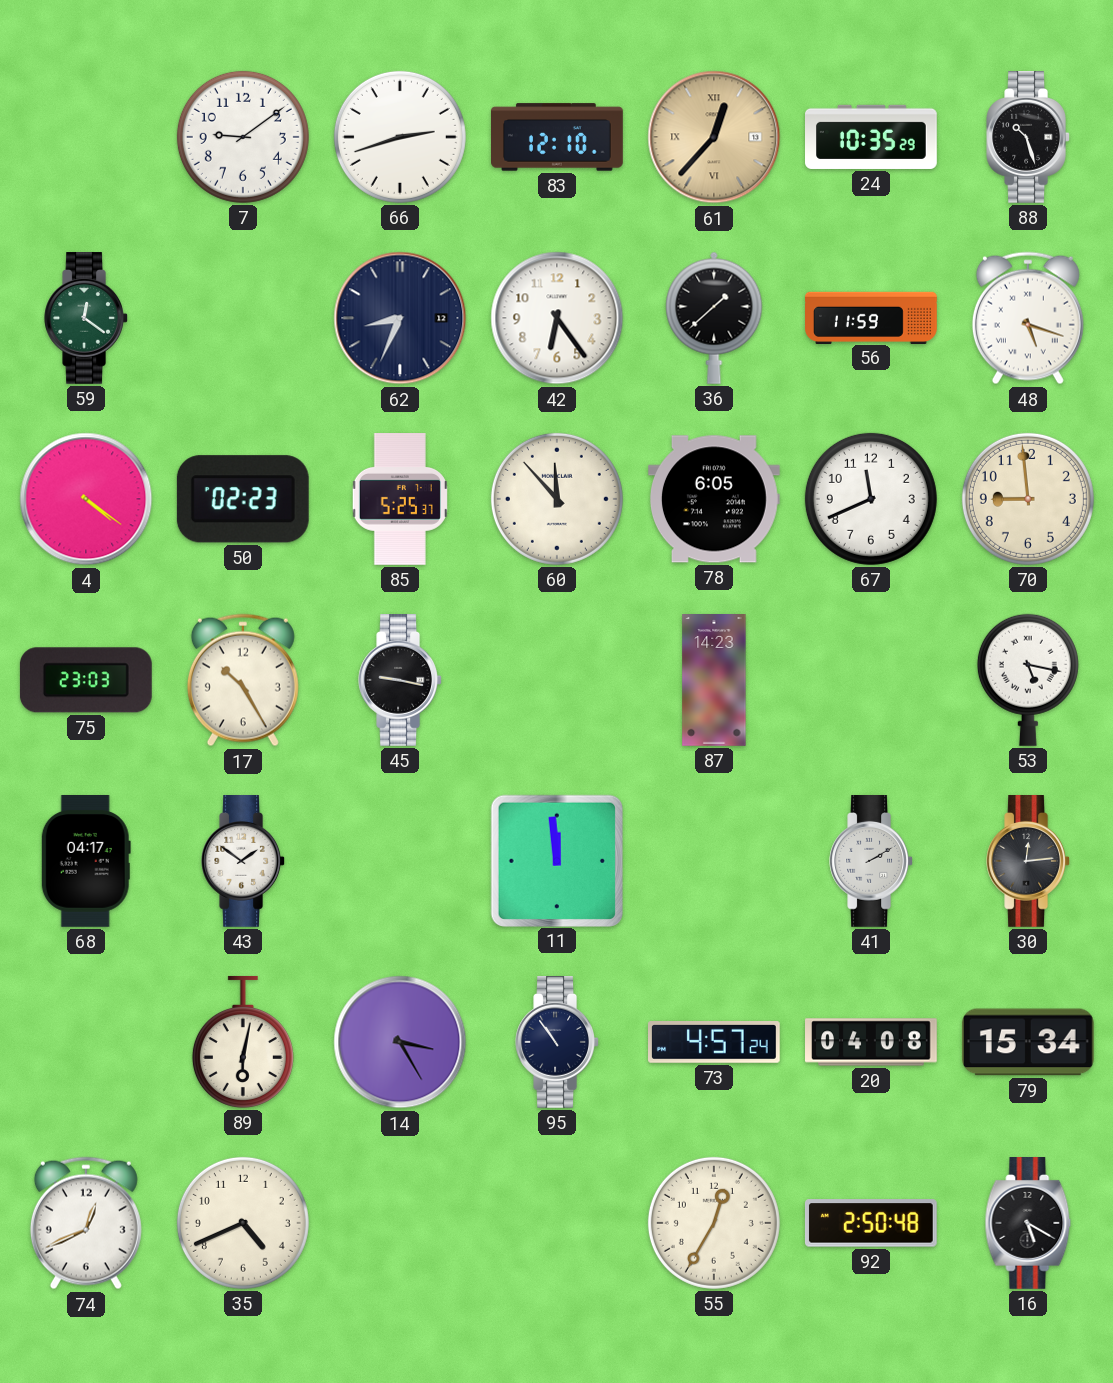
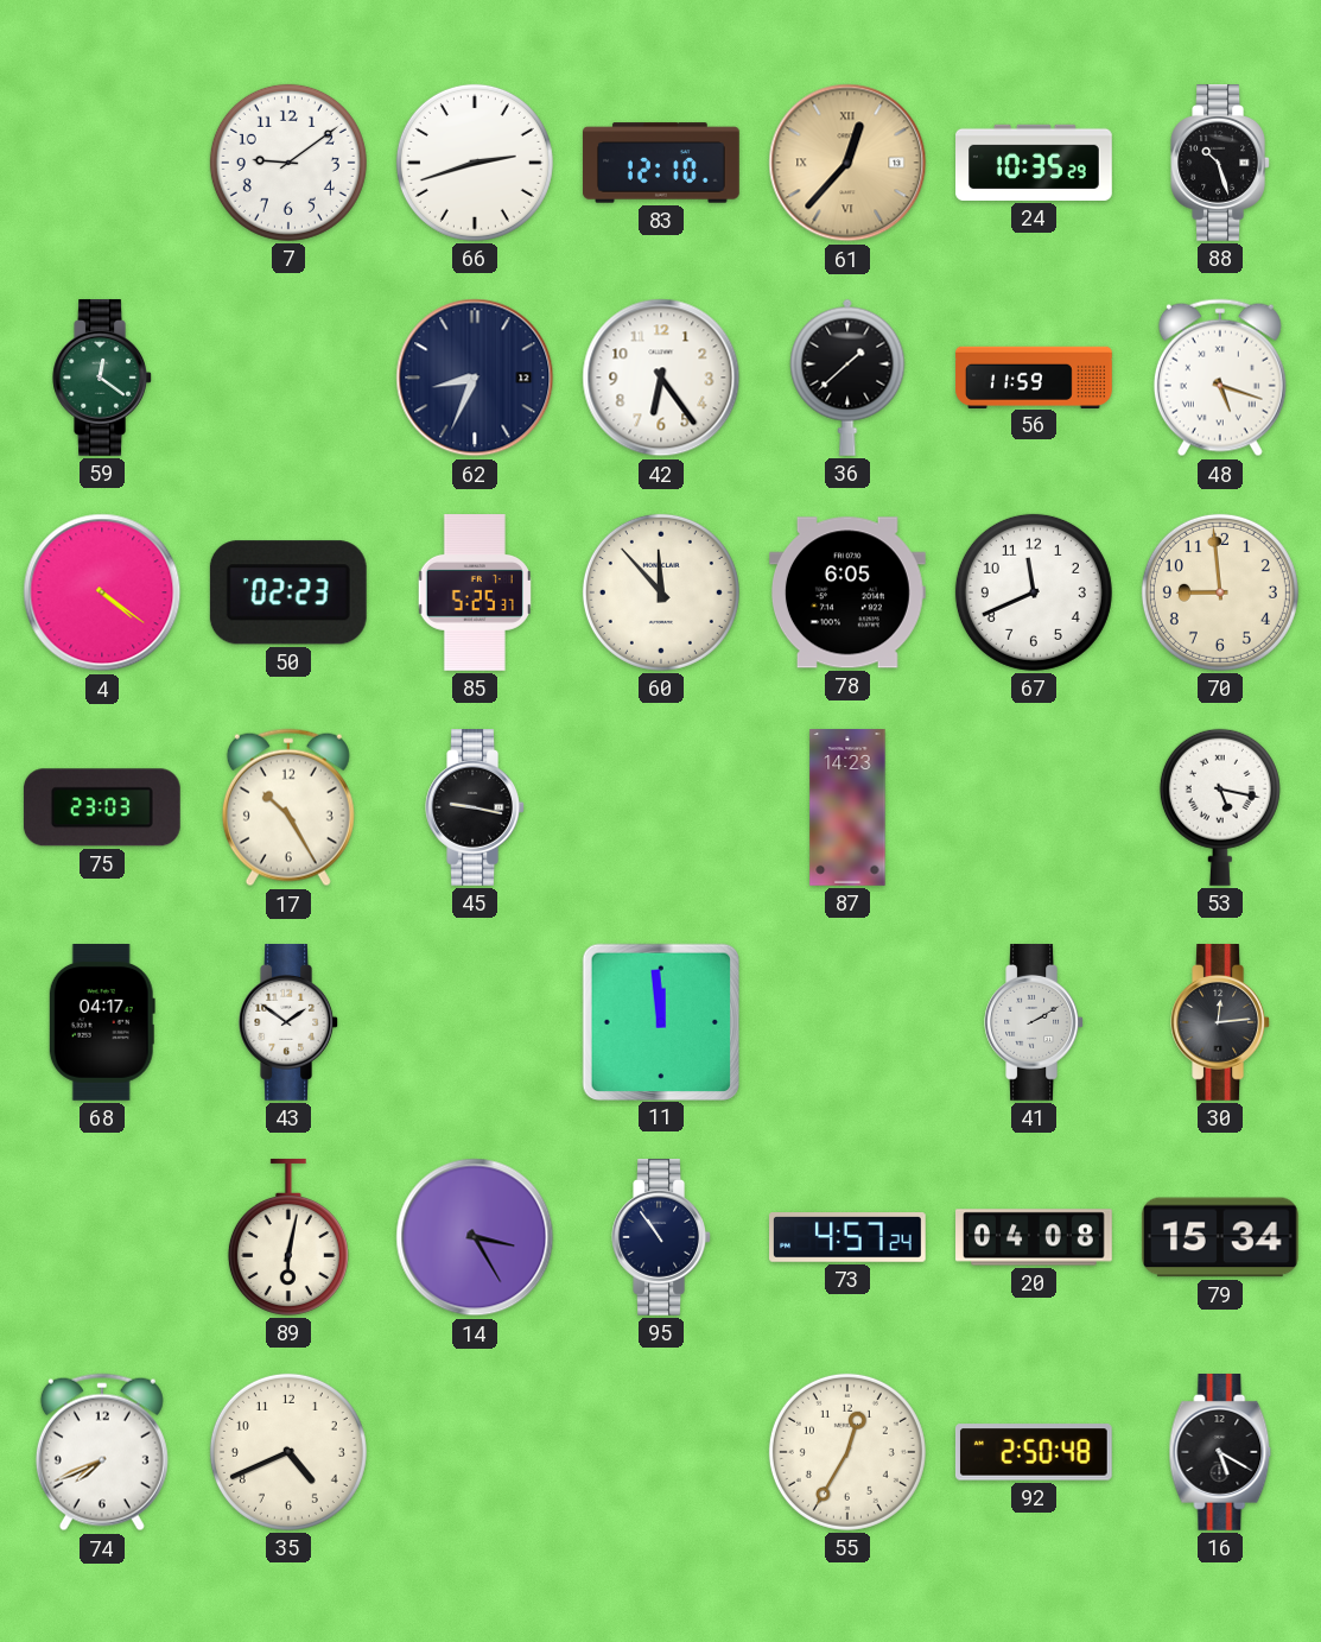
74: 12:41 -> 7:41
